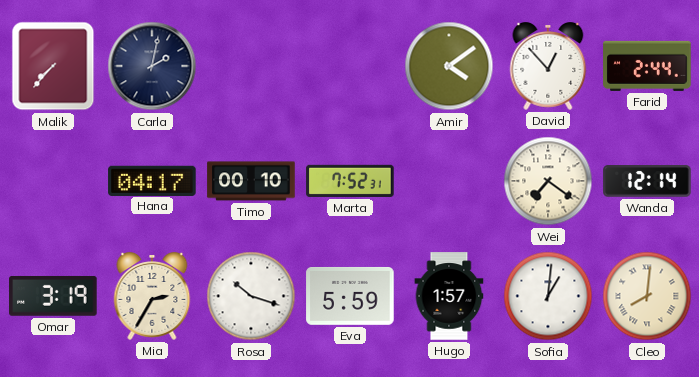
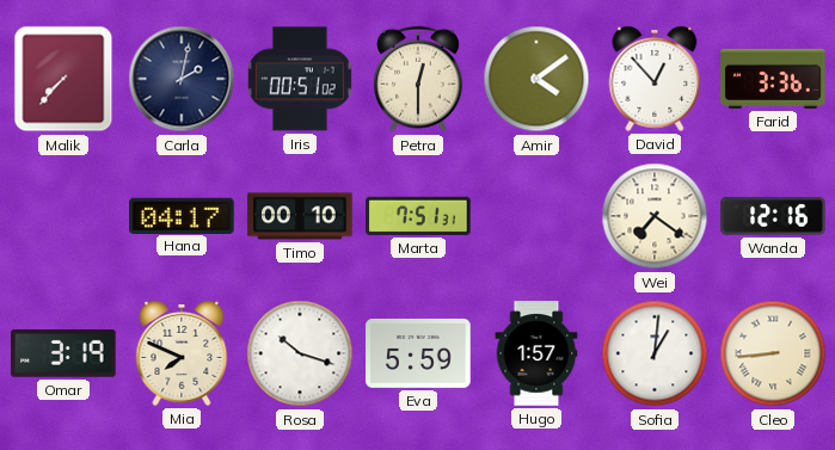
Iris: none -> 00:51
Petra: none -> 12:30
Farid: 2:44 -> 3:36
Marta: 7:52 -> 7:51
Wanda: 12:14 -> 12:16
Mia: 2:35 -> 7:49
Cleo: 8:01 -> 8:44
